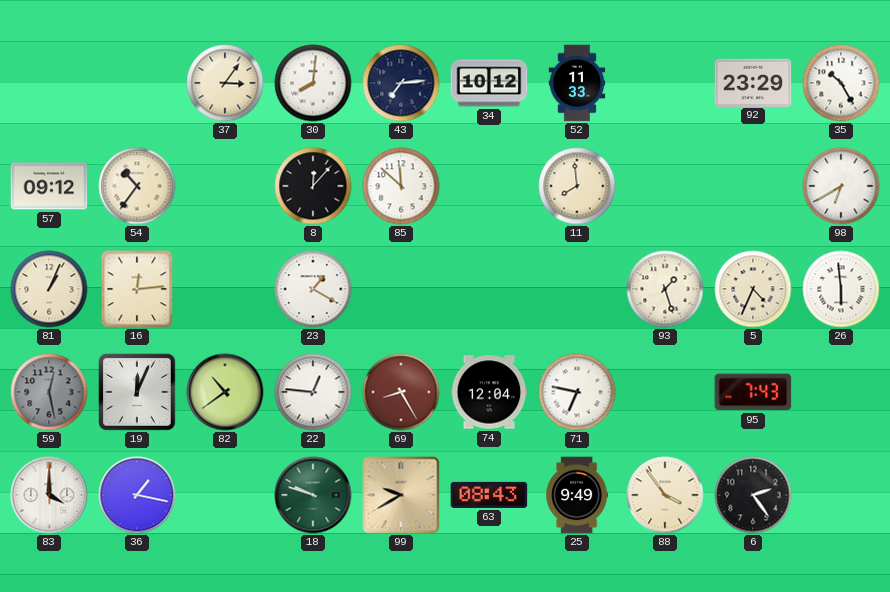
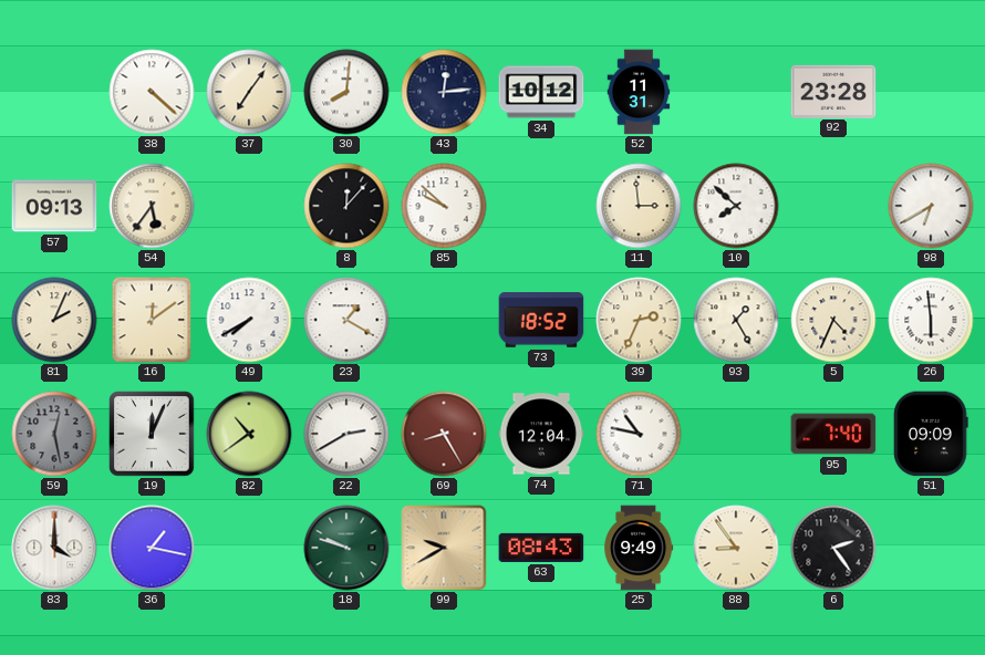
38: none -> 4:22
37: 3:06 -> 7:06
43: 7:14 -> 12:14
52: 11:33 -> 11:31
92: 23:29 -> 23:28
35: 10:25 -> none
57: 09:12 -> 09:13
54: 10:36 -> 5:36
85: 11:52 -> 9:52
11: 7:59 -> 2:59
10: none -> 7:52
81: 1:04 -> 2:04
16: 12:14 -> 12:09
49: none -> 7:40
73: none -> 18:52
39: none -> 2:34
93: 1:27 -> 1:25
22: 12:46 -> 2:40
71: 6:47 -> 10:47
95: 7:43 -> 7:40
51: none -> 09:09
88: 3:54 -> 8:54
